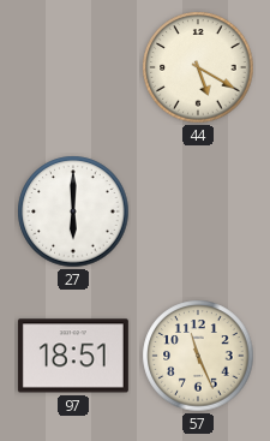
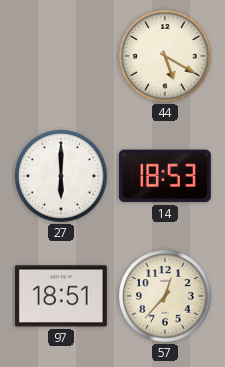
14: none -> 18:53
57: 11:26 -> 12:37
